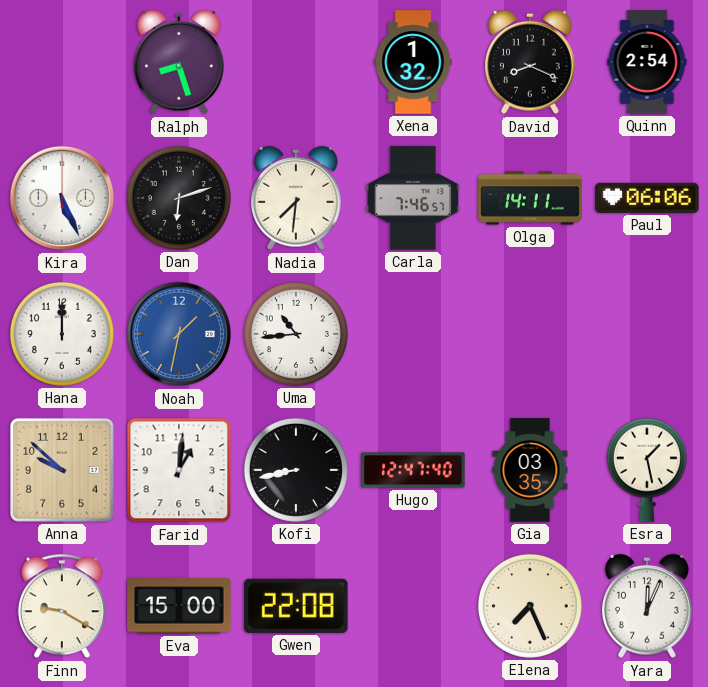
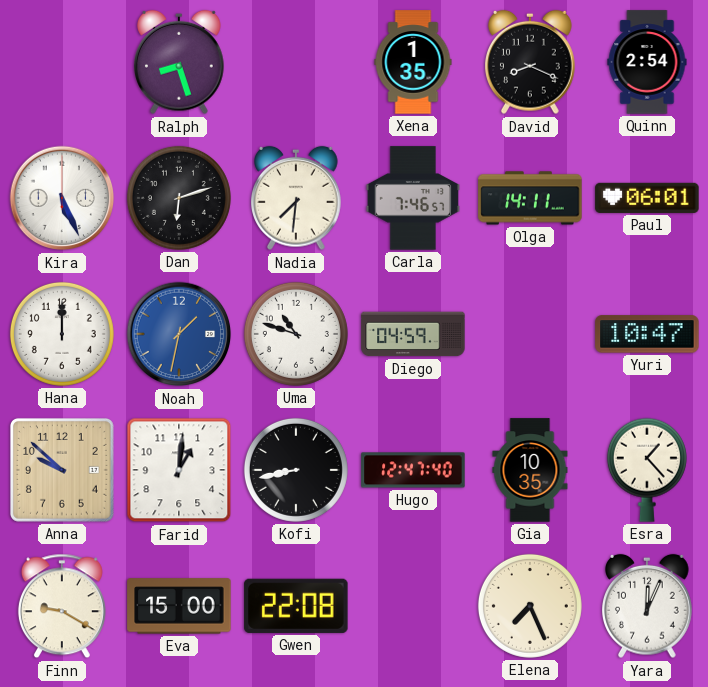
Xena: 1:32 -> 1:35
Paul: 06:06 -> 06:01
Uma: 10:44 -> 10:48
Diego: none -> 04:59
Yuri: none -> 10:47
Gia: 03:35 -> 10:35
Esra: 1:28 -> 1:23
